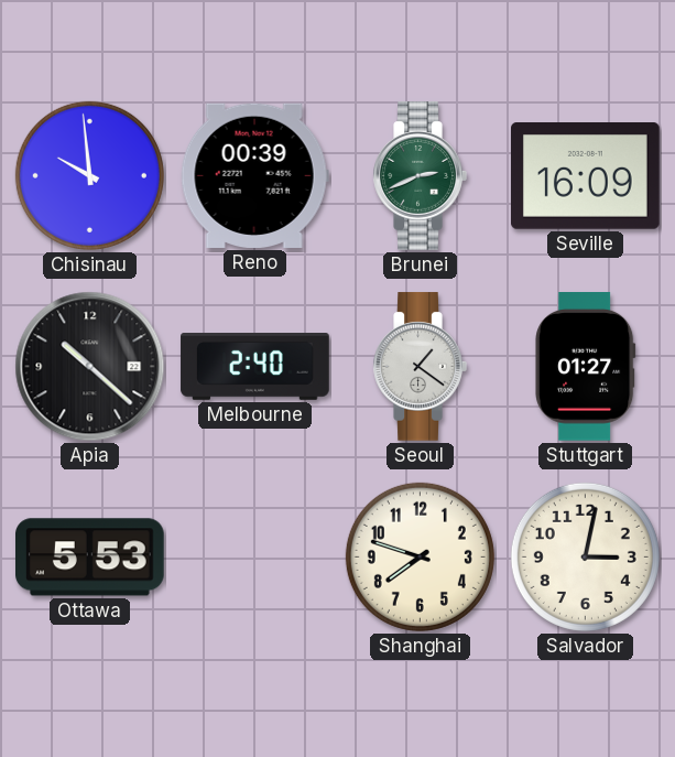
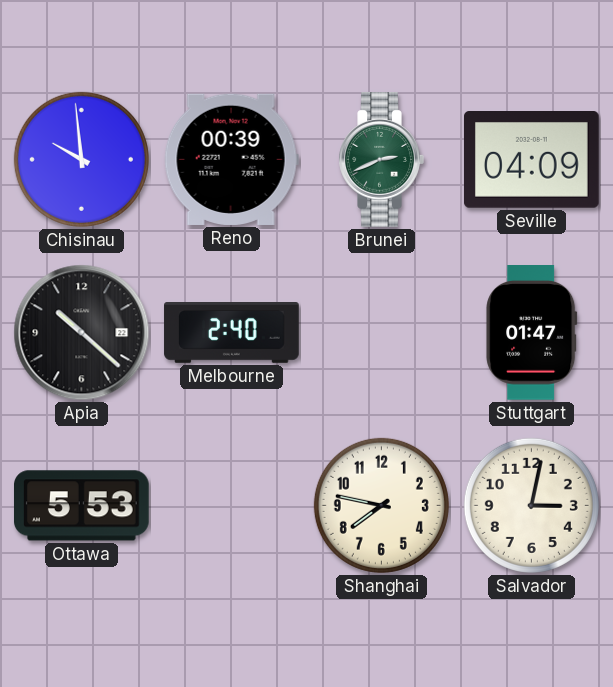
Seville: 16:09 -> 04:09
Seoul: 1:21 -> none
Stuttgart: 01:27 -> 01:47
Shanghai: 7:48 -> 7:47
